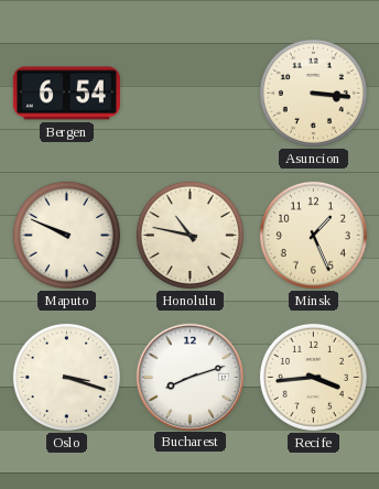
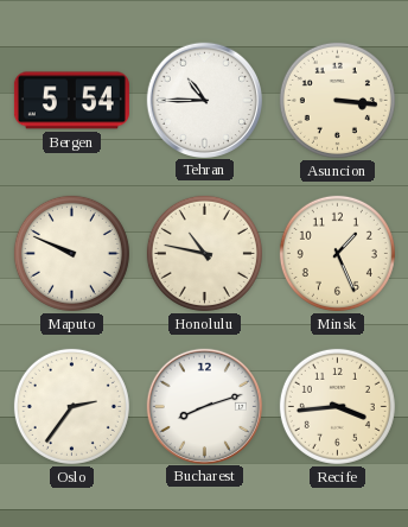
Bergen: 6:54 -> 5:54
Tehran: none -> 10:45
Oslo: 3:18 -> 2:36
